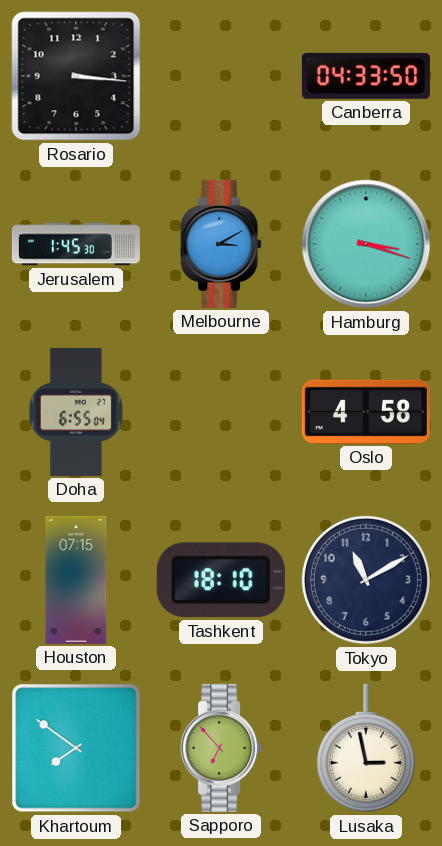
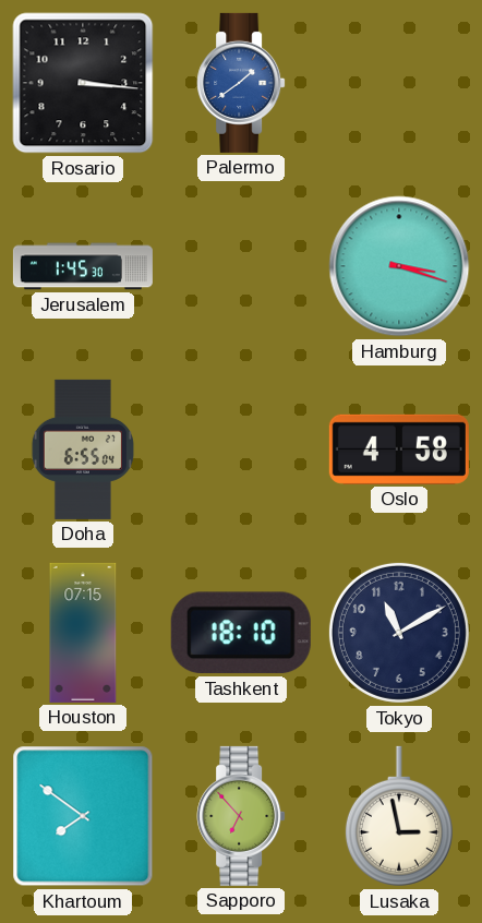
Palermo: none -> 1:39
Canberra: 04:33 -> none
Melbourne: 3:10 -> none
